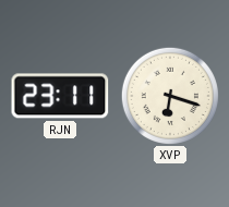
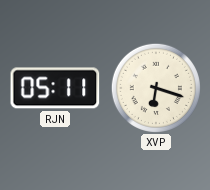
RJN: 23:11 -> 05:11
